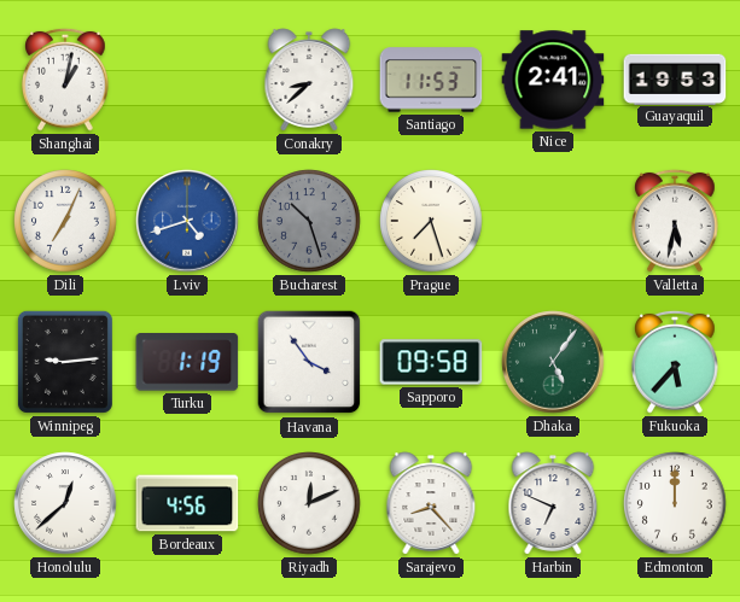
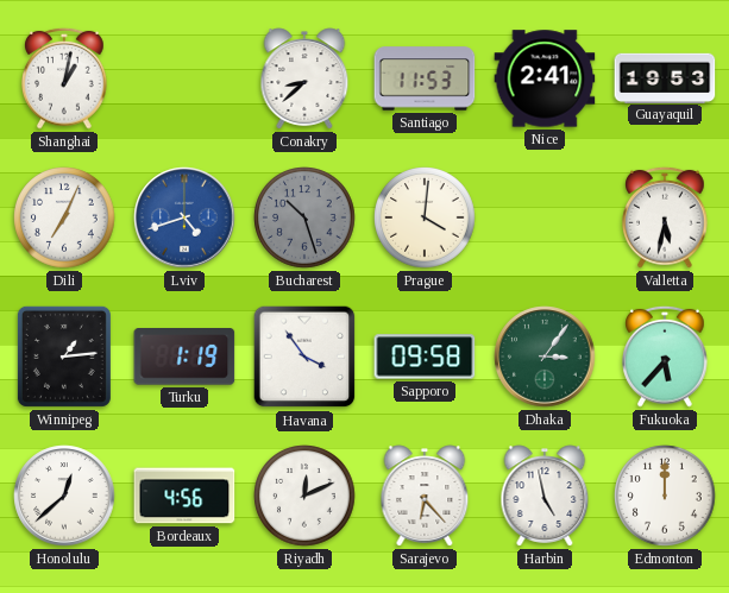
Prague: 7:27 -> 4:01
Winnipeg: 9:14 -> 1:14
Dhaka: 5:06 -> 3:06
Sarajevo: 8:23 -> 6:23
Harbin: 6:49 -> 4:58
